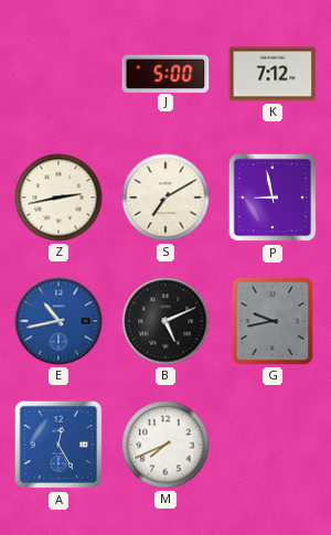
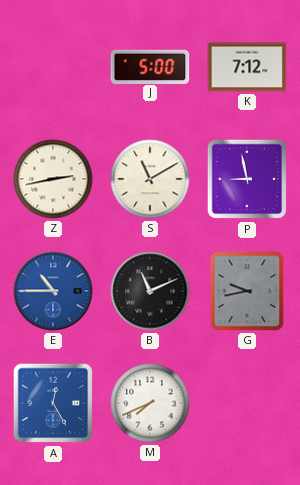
S: 7:10 -> 11:10
E: 10:43 -> 10:45
B: 5:11 -> 11:11
